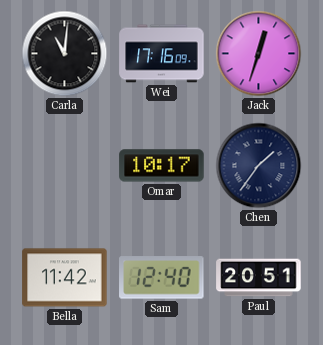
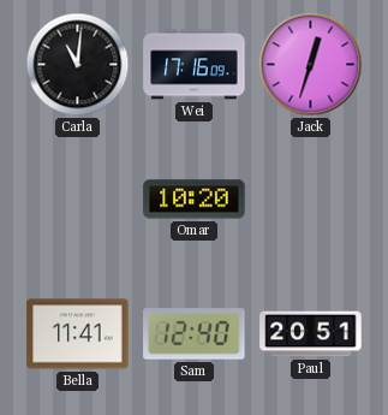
Omar: 10:17 -> 10:20
Chen: 1:36 -> none
Bella: 11:42 -> 11:41
